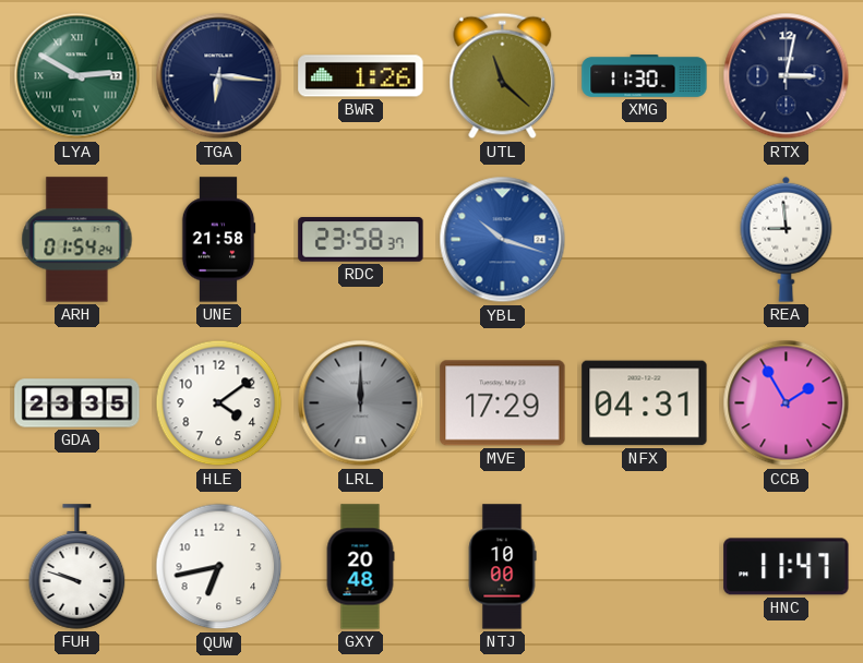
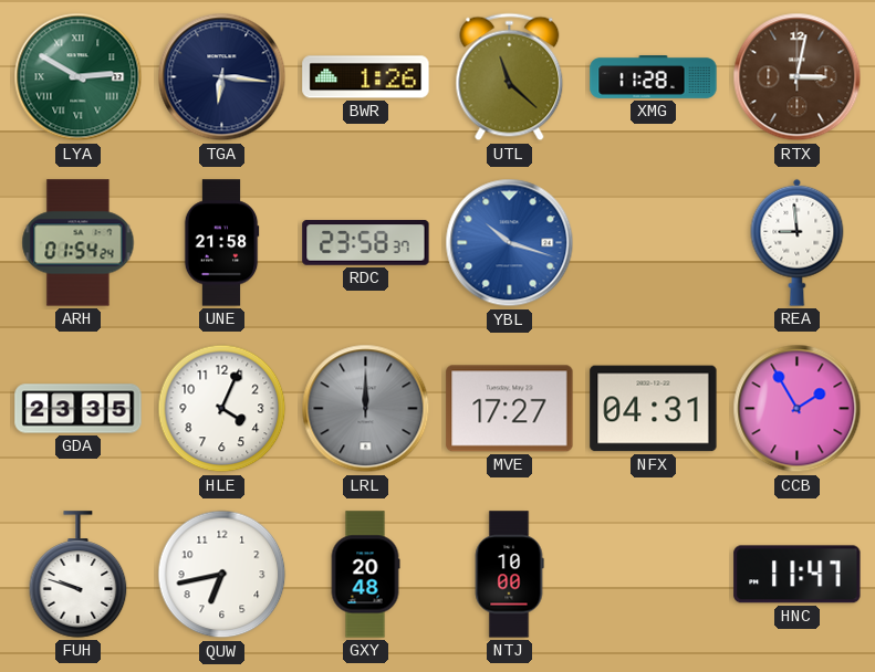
XMG: 11:30 -> 11:28
RTX dial: navy -> brown
HLE: 4:09 -> 4:04
MVE: 17:29 -> 17:27
